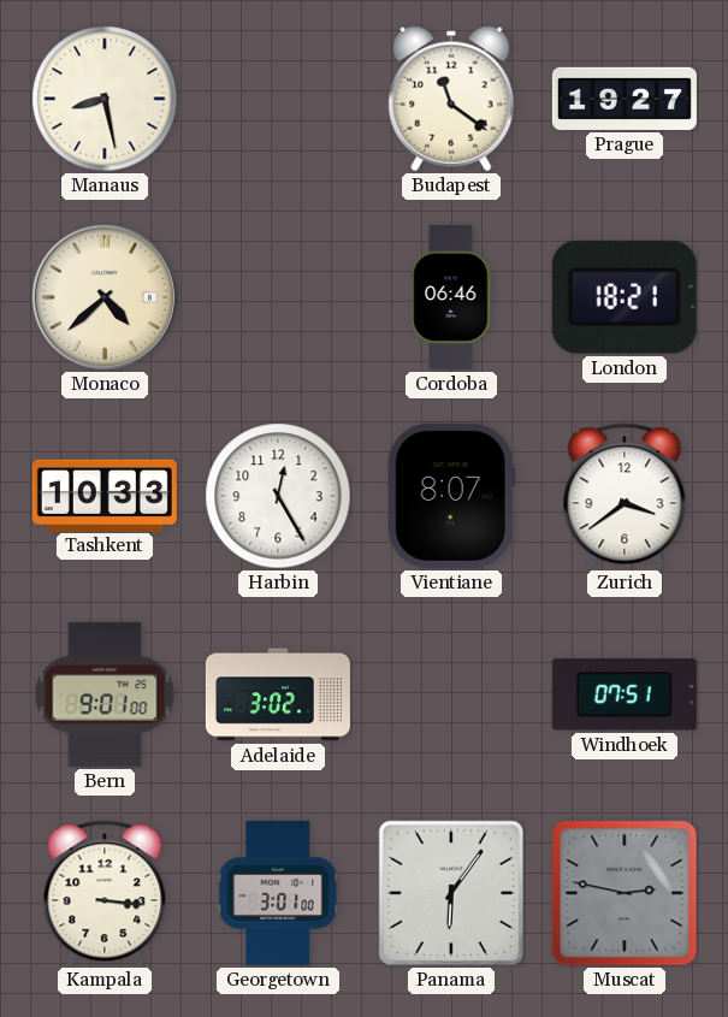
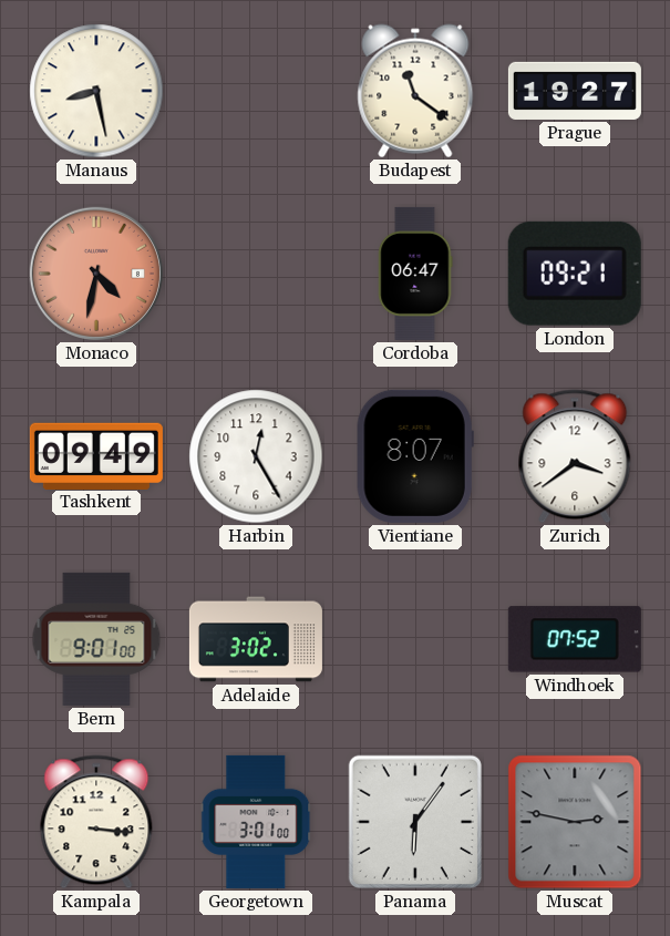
Monaco: 4:38 -> 4:32
Monaco dial: cream -> salmon
Cordoba: 06:46 -> 06:47
London: 18:21 -> 09:21
Tashkent: 10:33 -> 09:49
Windhoek: 07:51 -> 07:52
